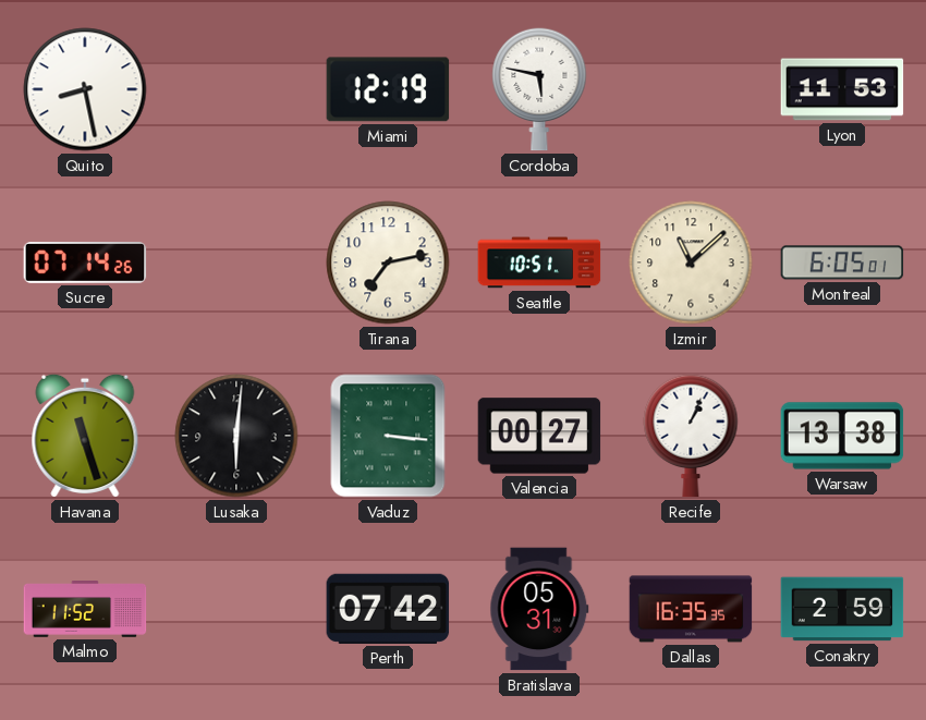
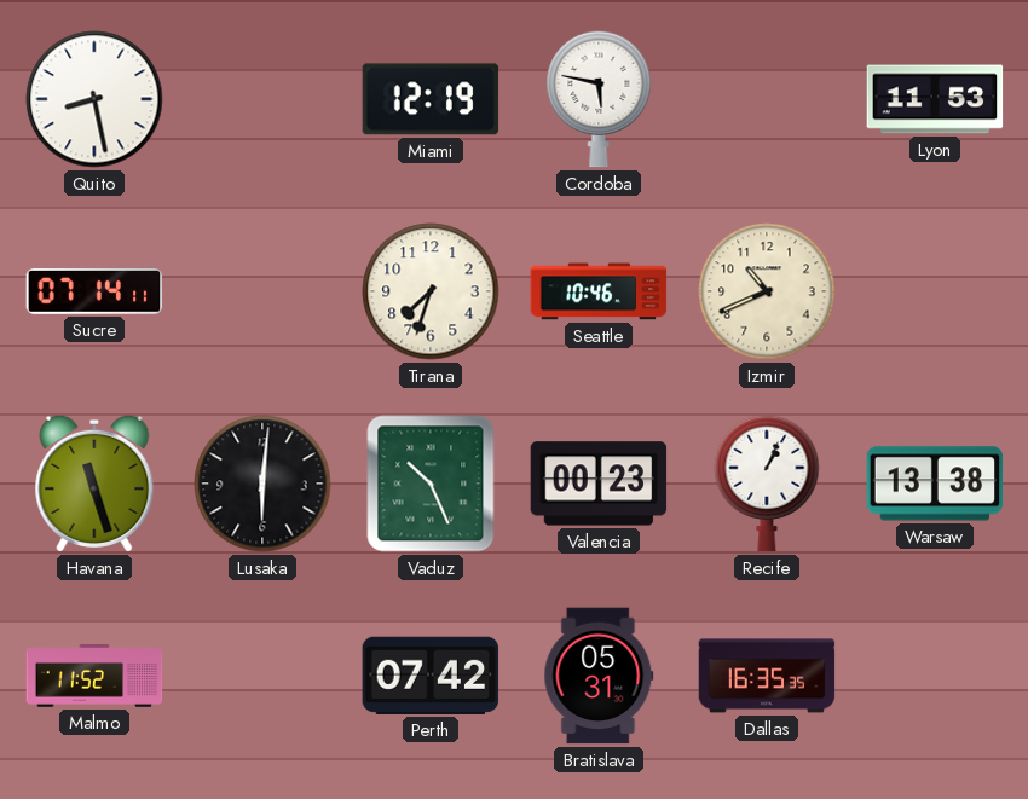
Sucre: 07:14:26 -> 07:14:11
Tirana: 7:13 -> 7:33
Seattle: 10:51 -> 10:46
Izmir: 11:08 -> 10:41
Montreal: 6:05 -> none
Vaduz: 3:16 -> 10:26
Valencia: 00:27 -> 00:23
Conakry: 2:59 -> none
